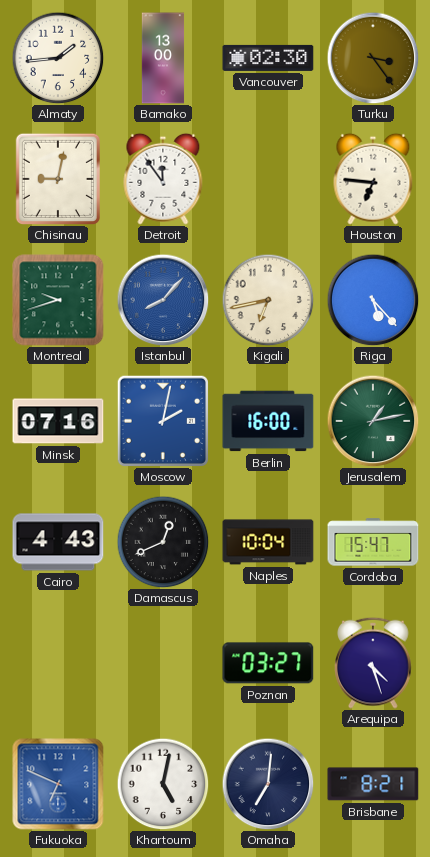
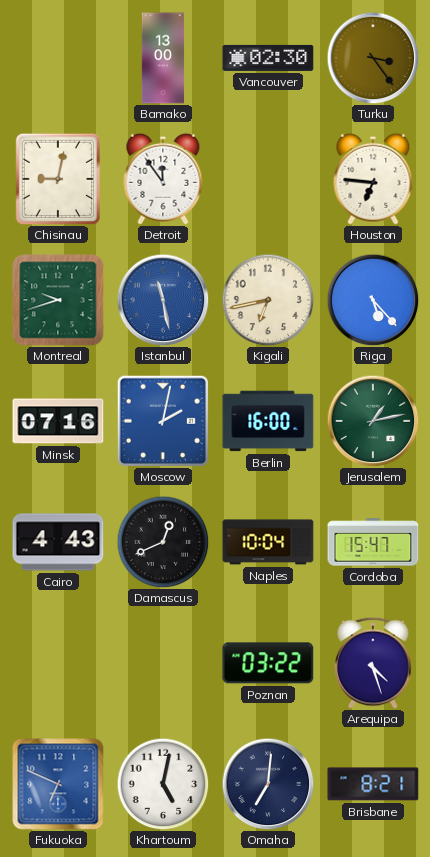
Almaty: 1:44 -> none
Istanbul: 8:07 -> 11:28
Poznan: 03:27 -> 03:22
